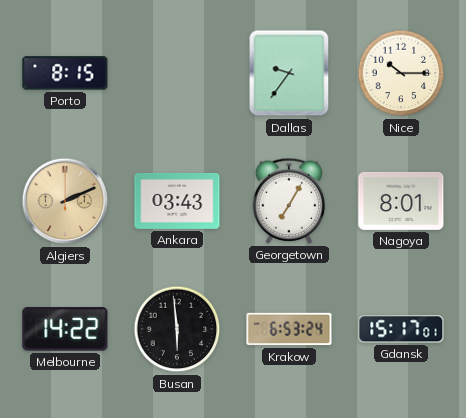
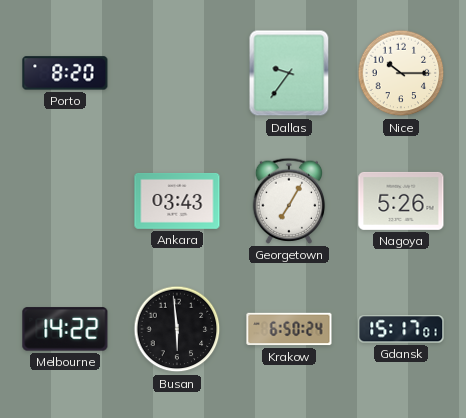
Porto: 8:15 -> 8:20
Algiers: 2:11 -> none
Nagoya: 8:01 -> 5:26
Krakow: 6:53 -> 6:50
